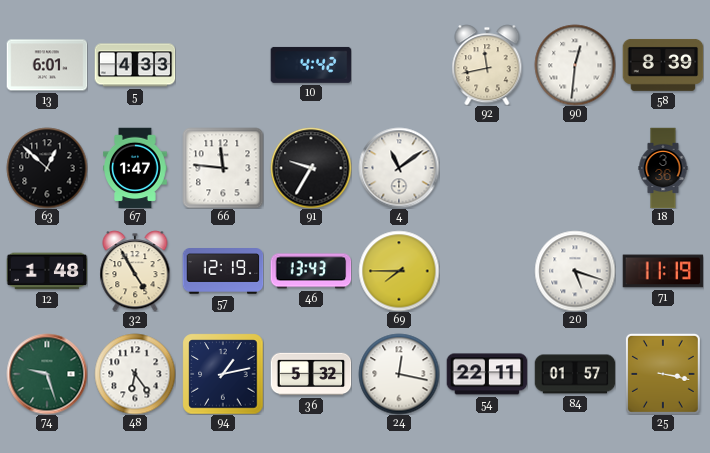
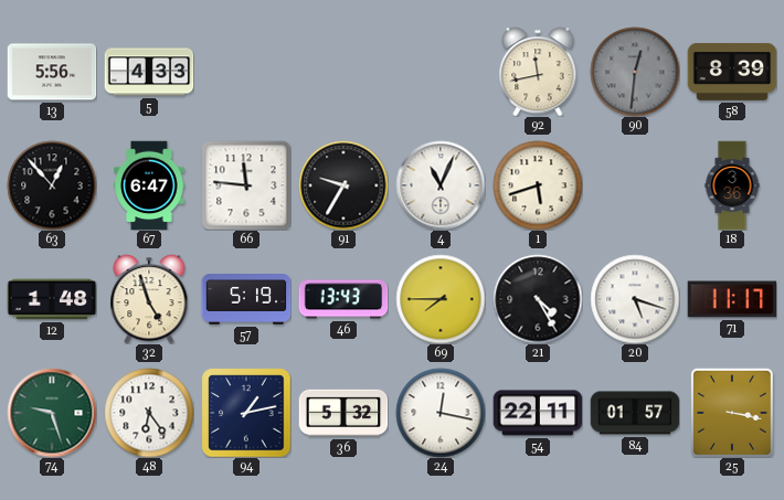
13: 6:01 -> 5:56
10: 4:42 -> none
90 dial: white -> grey
63: 12:52 -> 12:53
67: 1:47 -> 6:47
4: 11:09 -> 11:04
1: none -> 5:42
32: 4:55 -> 4:57
57: 12:19 -> 5:19
21: none -> 4:25
71: 11:19 -> 11:17
